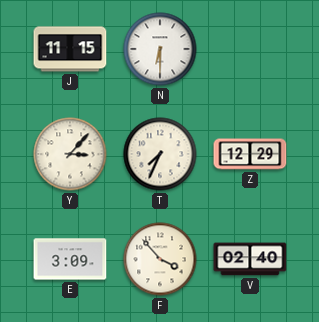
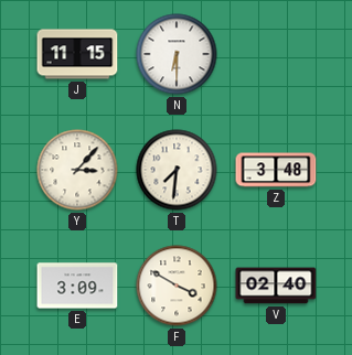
T: 7:34 -> 7:31
Z: 12:29 -> 3:48
F: 3:53 -> 3:50
